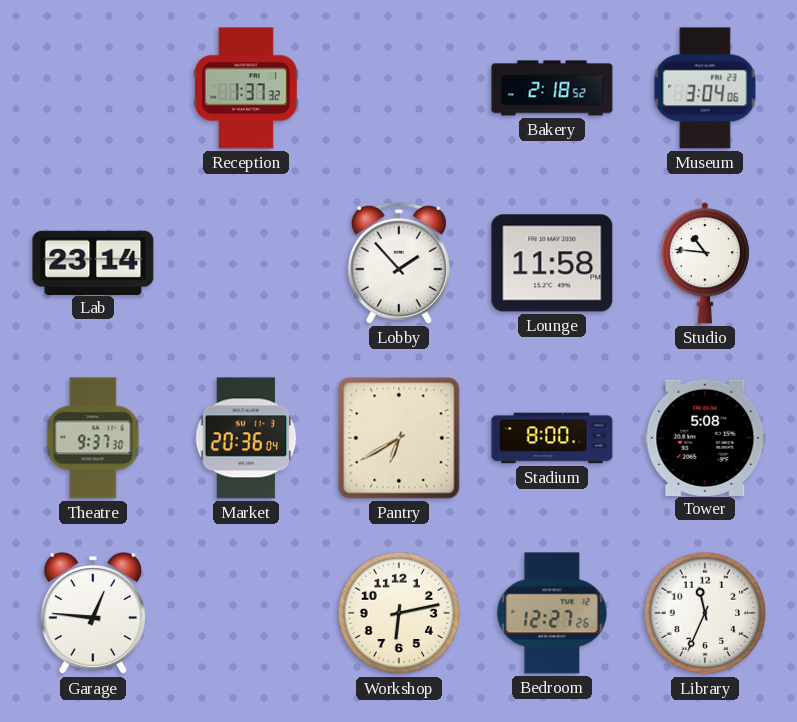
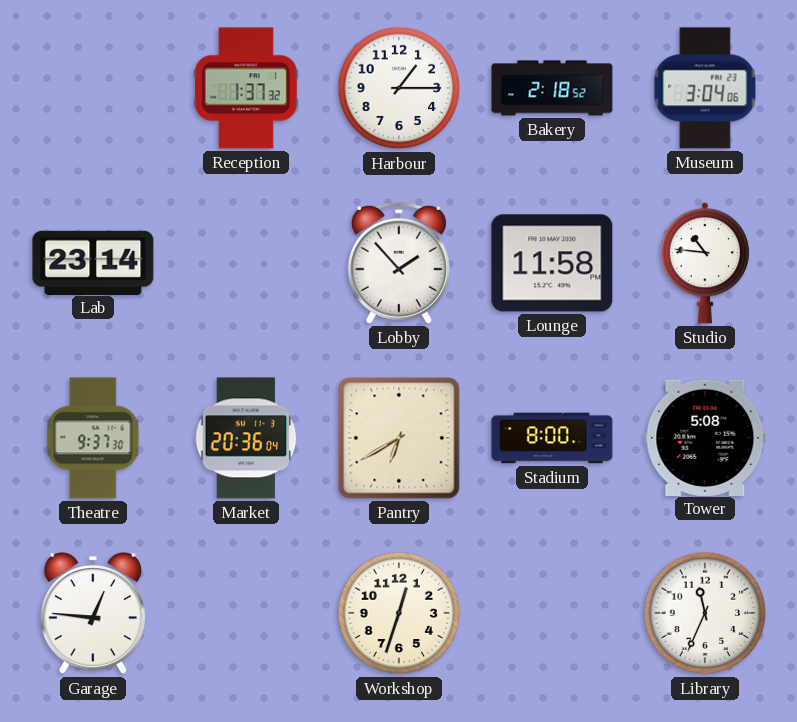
Harbour: none -> 1:15
Workshop: 6:13 -> 12:33
Bedroom: 12:27 -> none
